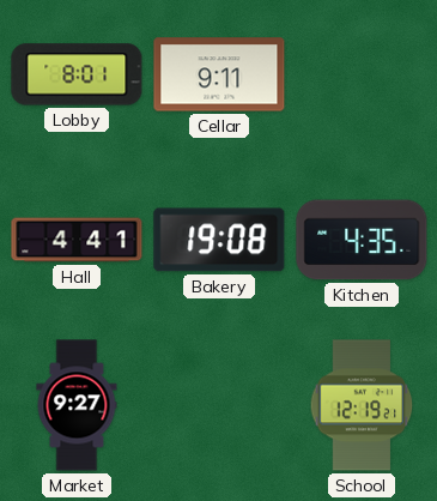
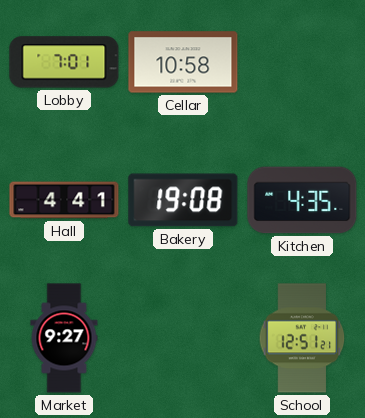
Lobby: 8:01 -> 7:01
Cellar: 9:11 -> 10:58
School: 12:19 -> 12:51
